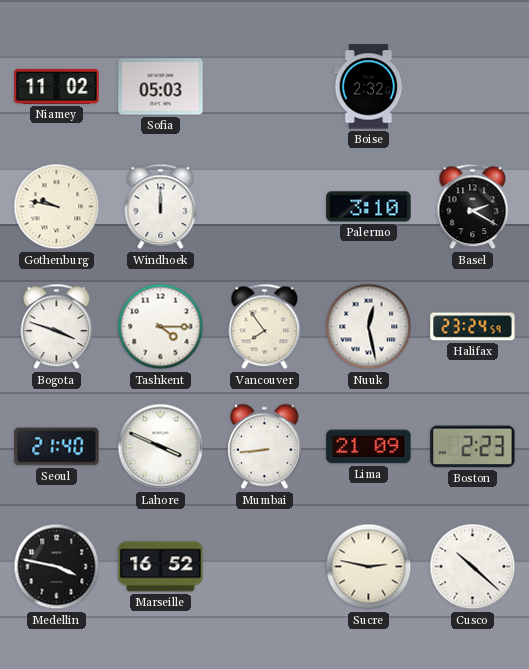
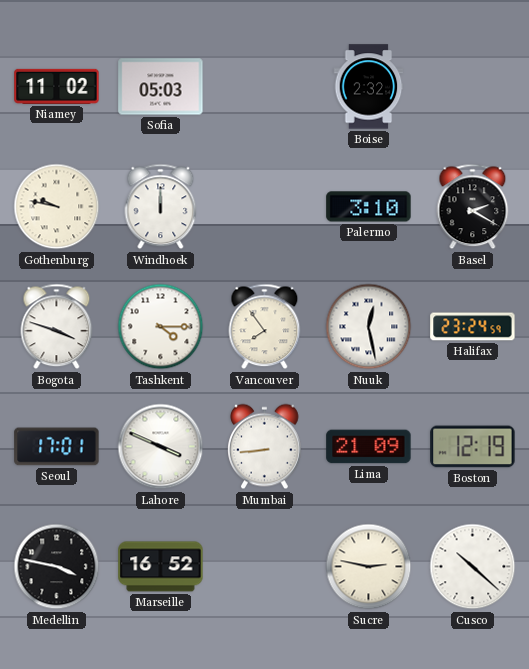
Seoul: 21:40 -> 17:01
Boston: 2:23 -> 12:19
